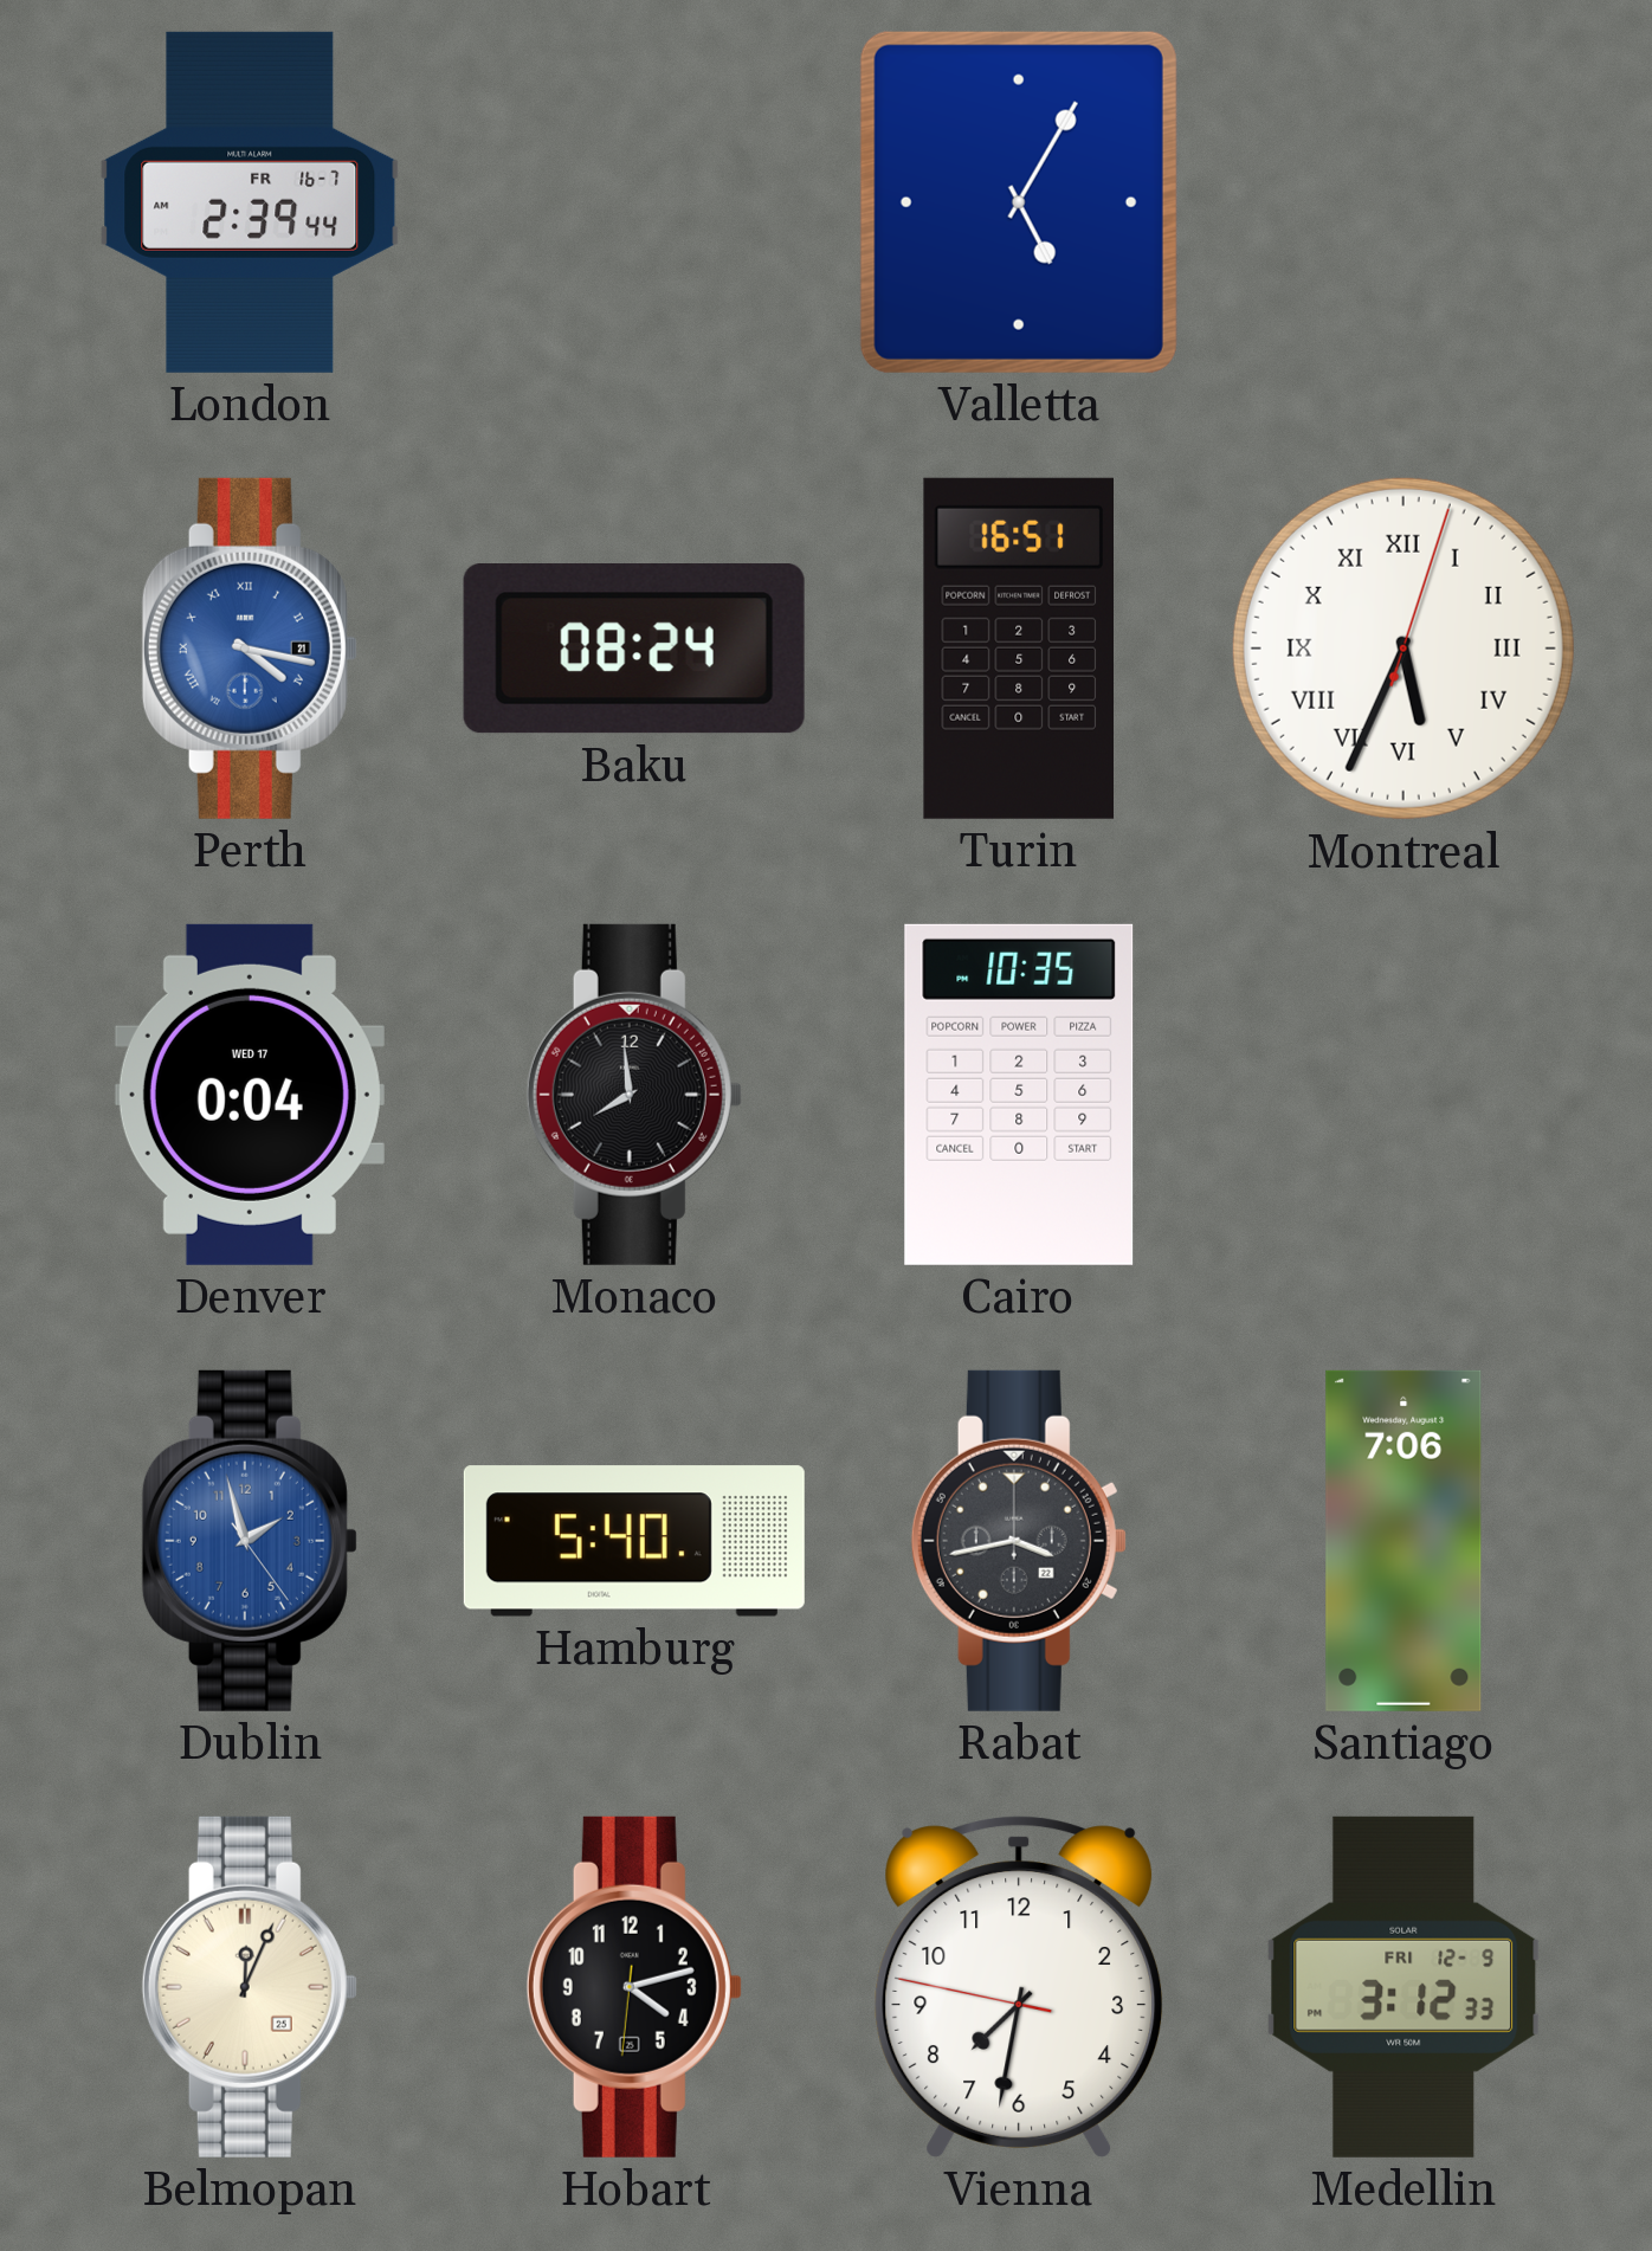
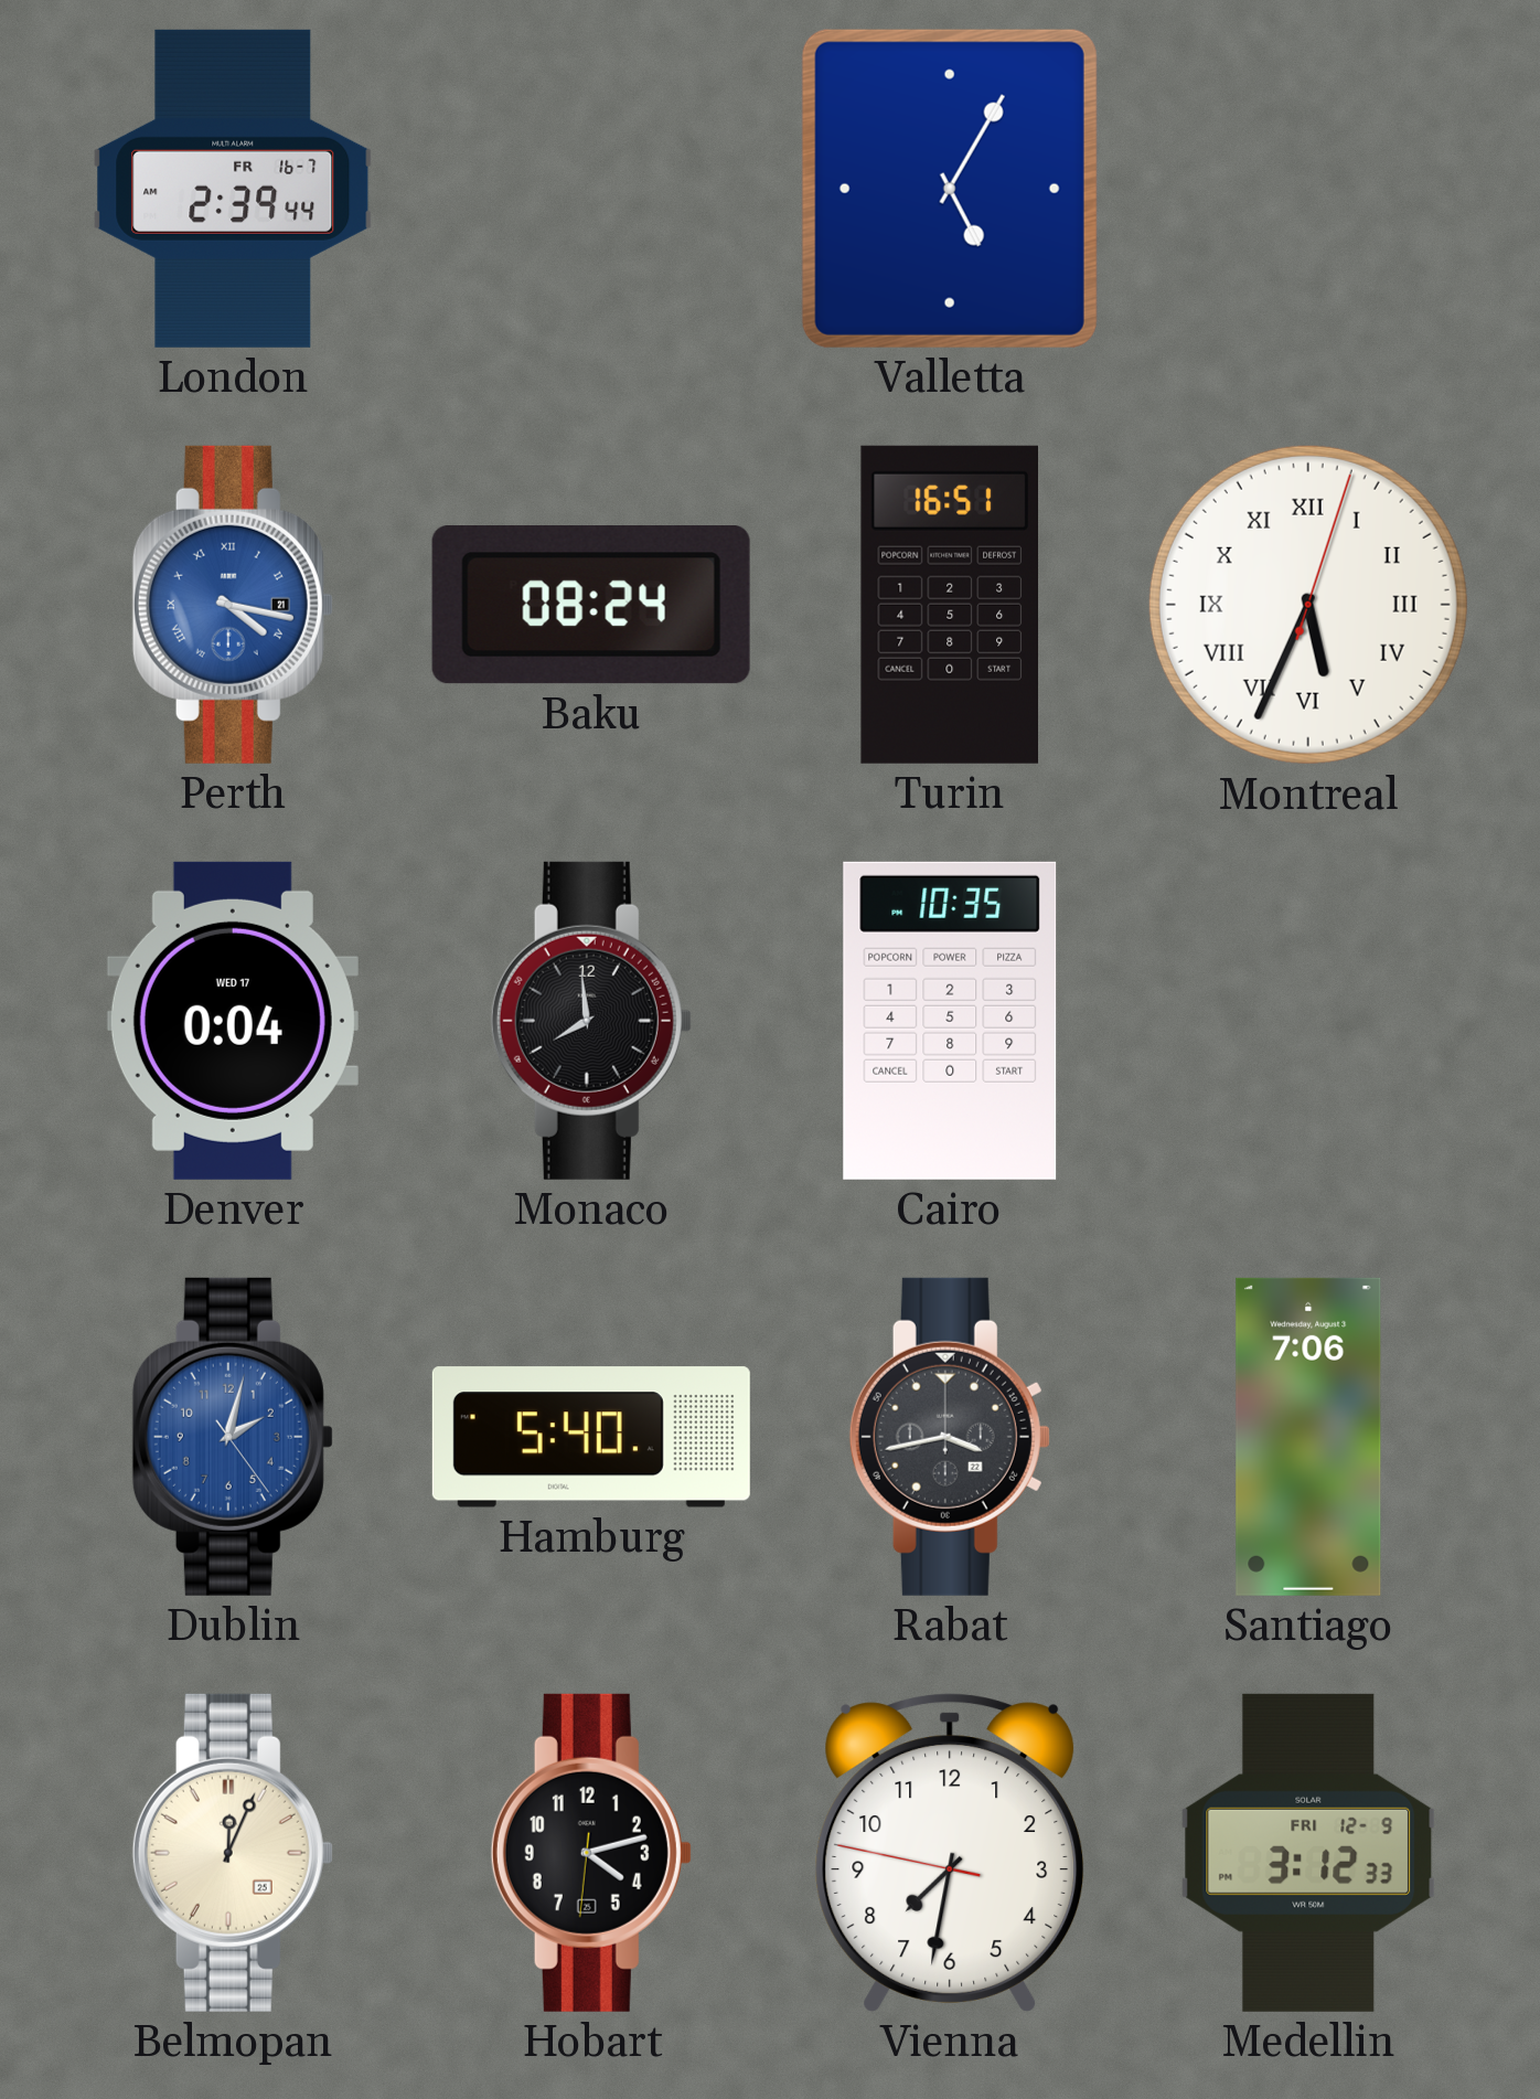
Dublin: 1:57 -> 2:02
